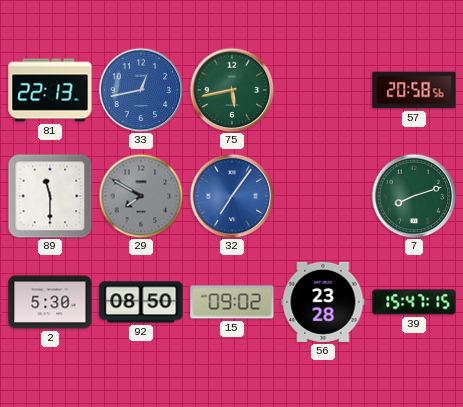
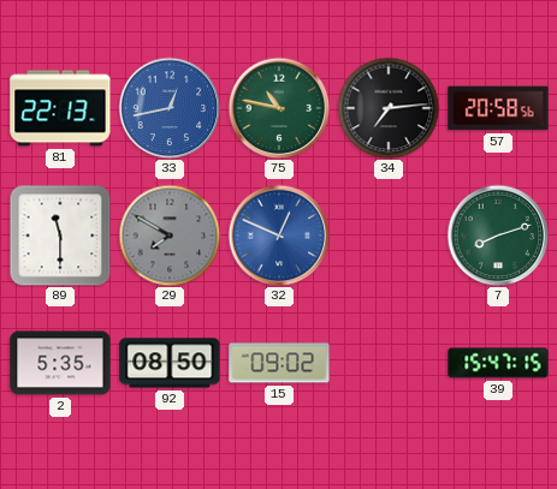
75: 5:43 -> 10:47
34: none -> 7:14
32: 7:06 -> 12:49
2: 5:30 -> 5:35
56: 23:28 -> none
